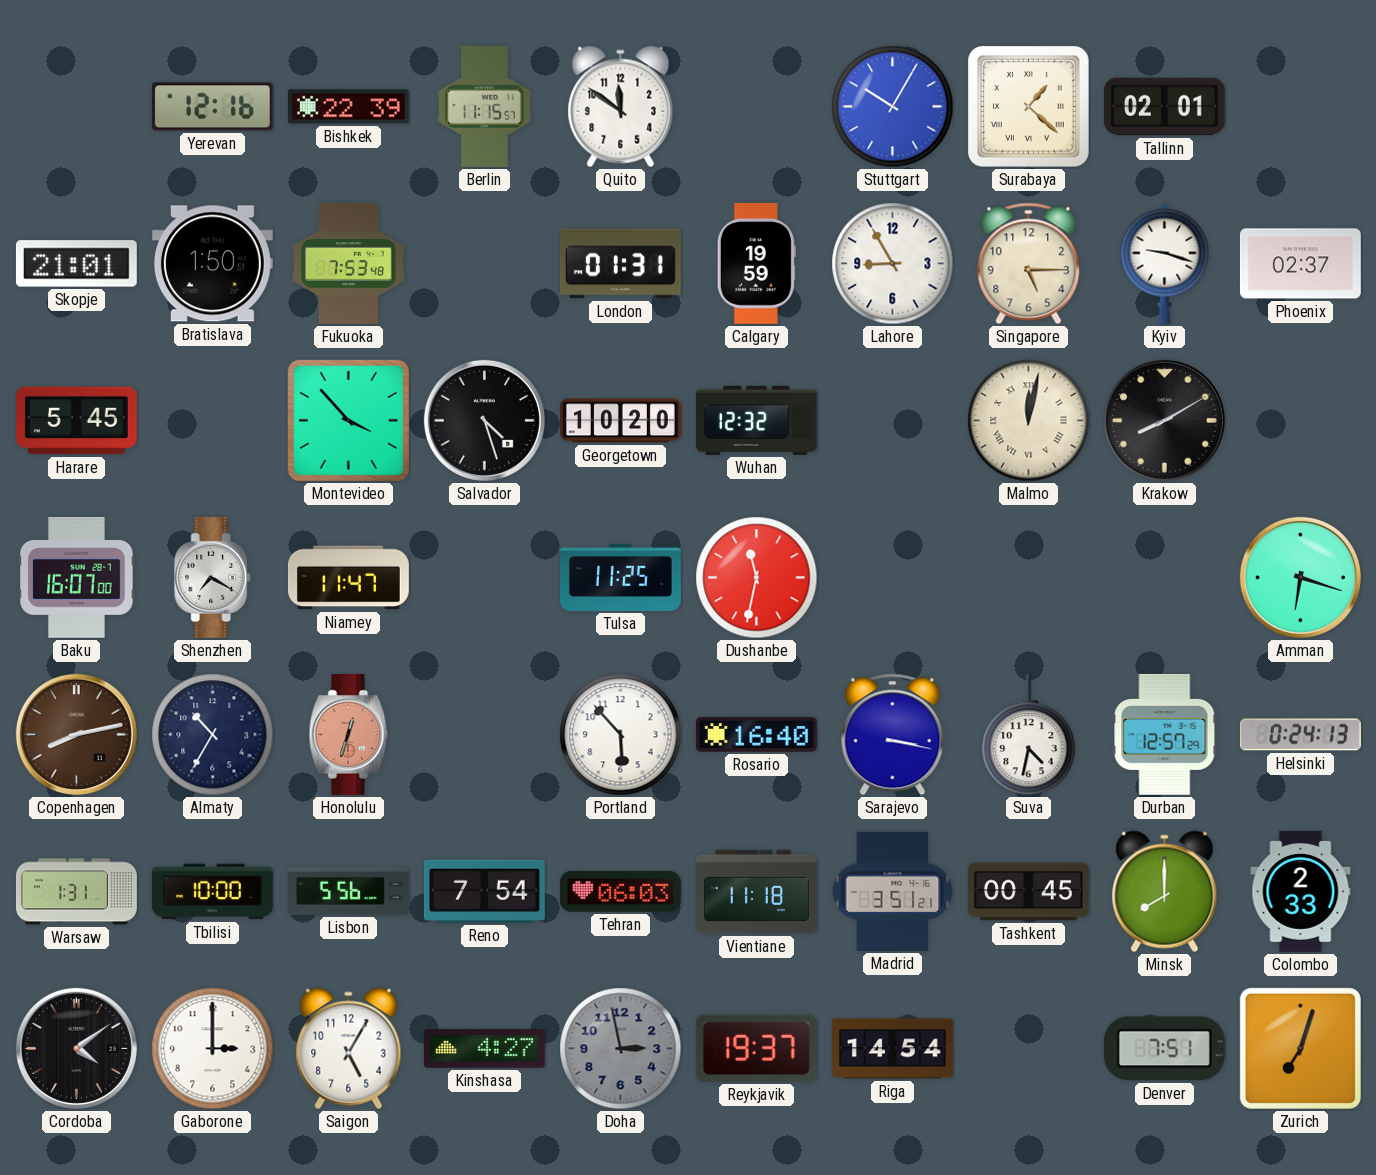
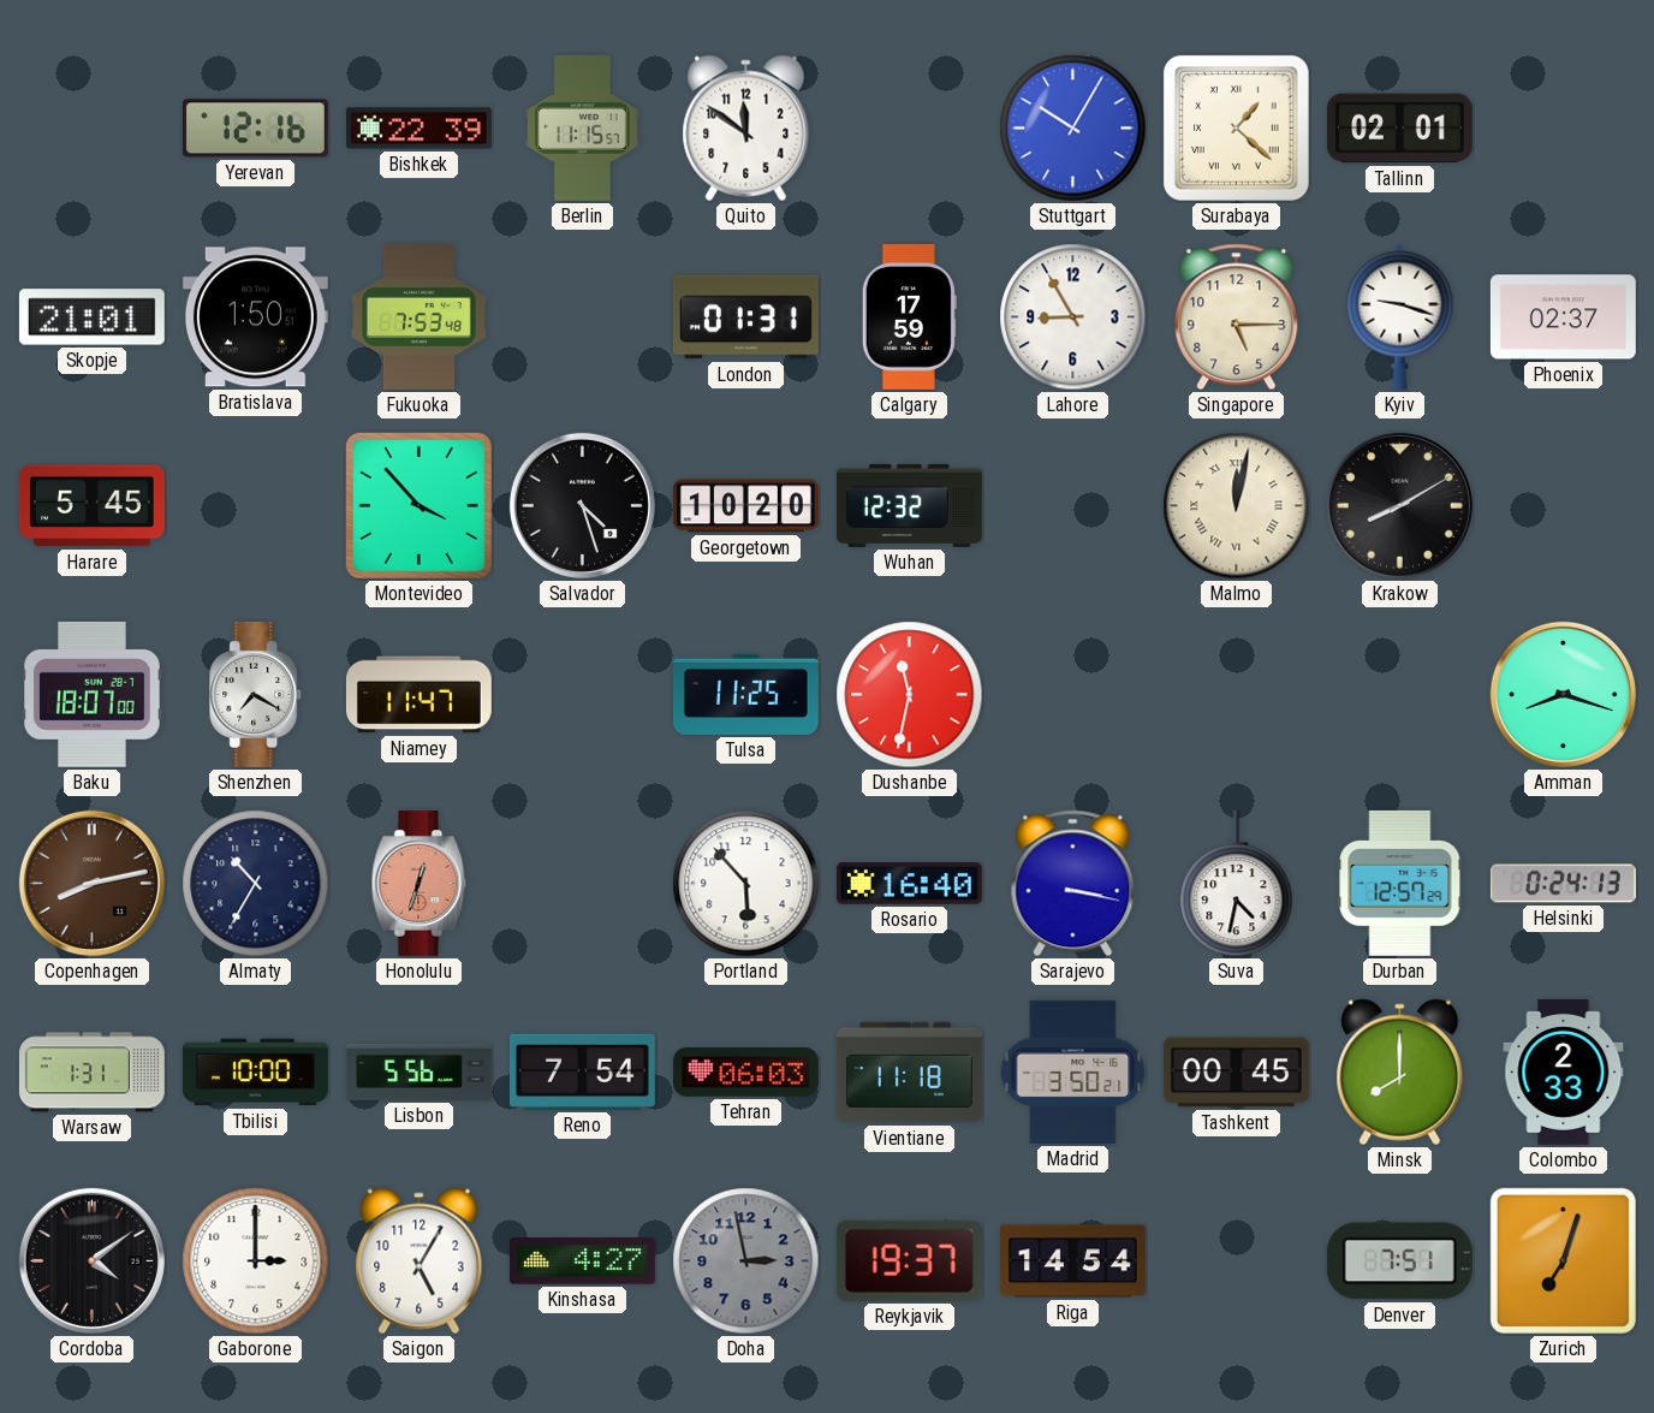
Calgary: 19:59 -> 17:59
Baku: 16:07 -> 18:07
Amman: 6:18 -> 8:18
Madrid: 3:51 -> 3:50
